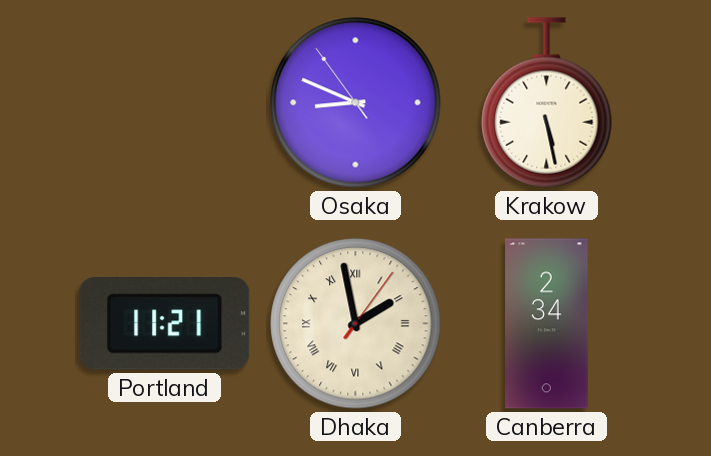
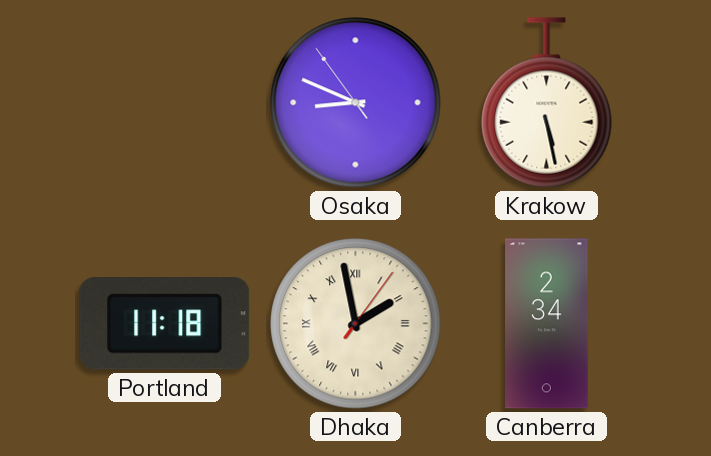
Portland: 11:21 -> 11:18
